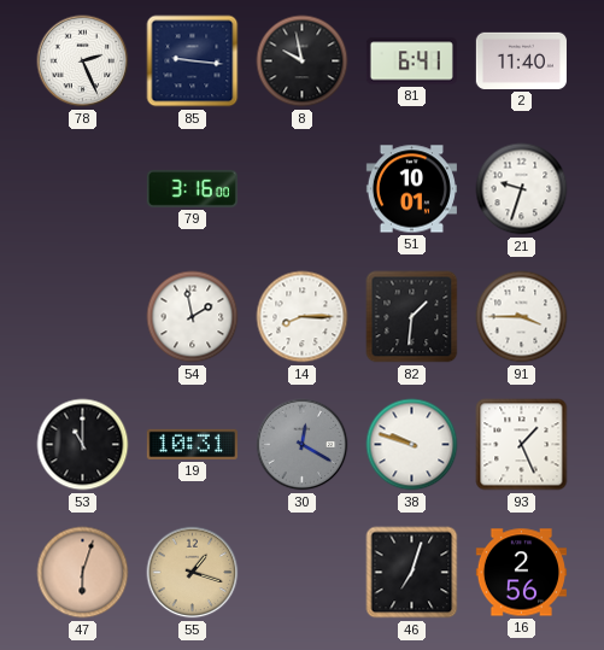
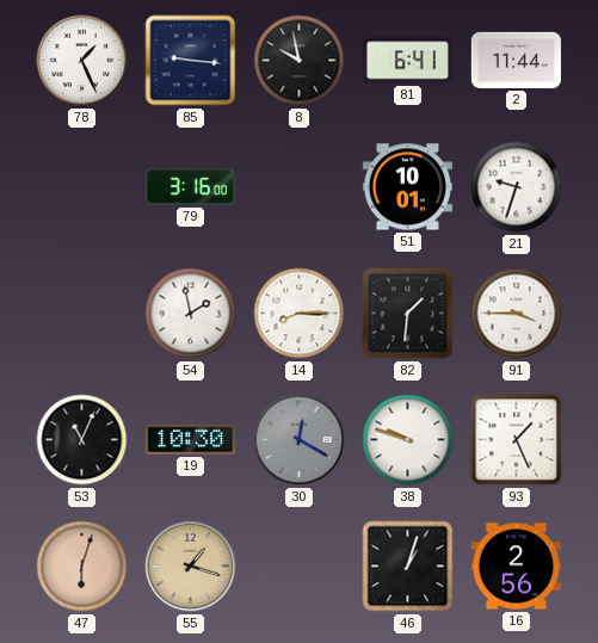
78: 2:26 -> 1:26
2: 11:40 -> 11:44
53: 11:00 -> 11:04
19: 10:31 -> 10:30
46: 7:03 -> 1:03
